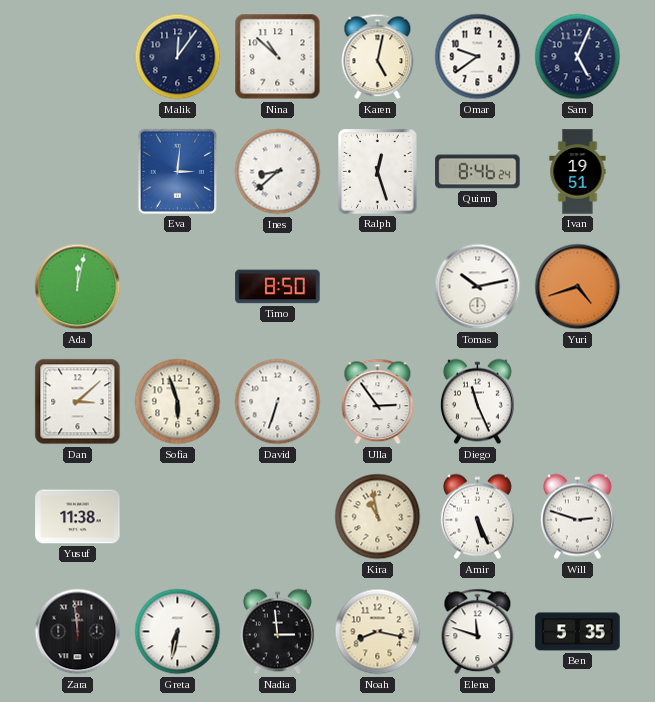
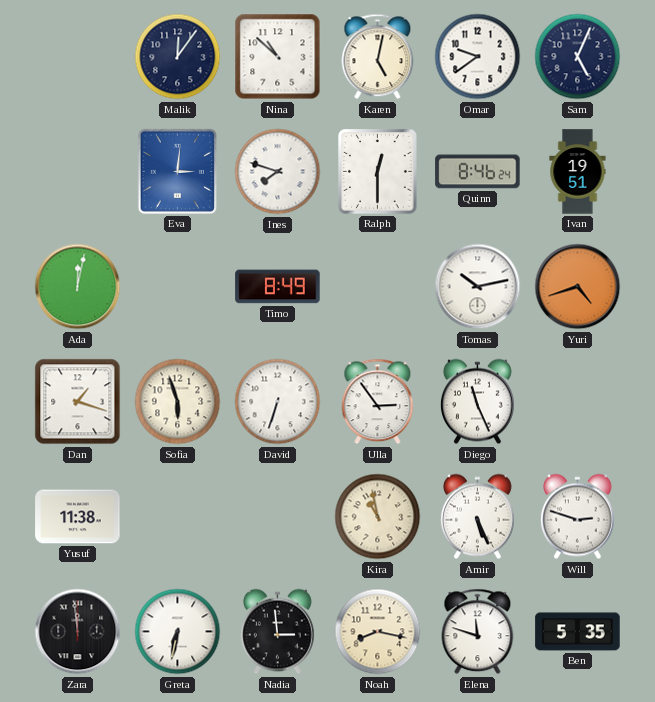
Ines: 8:38 -> 7:48
Ralph: 12:27 -> 12:30
Timo: 8:50 -> 8:49
Dan: 3:08 -> 1:18
